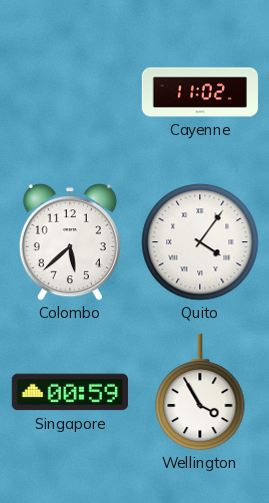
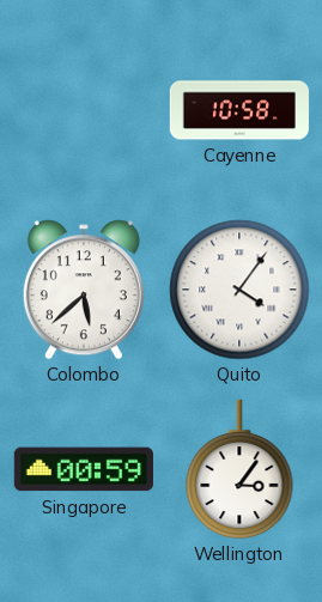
Cayenne: 11:02 -> 10:58
Wellington: 3:55 -> 3:06
